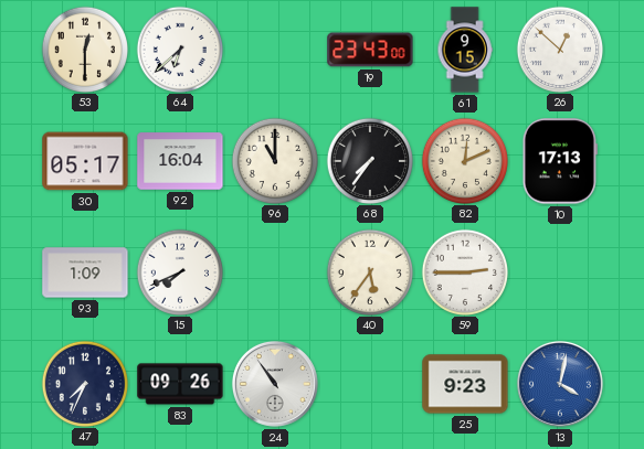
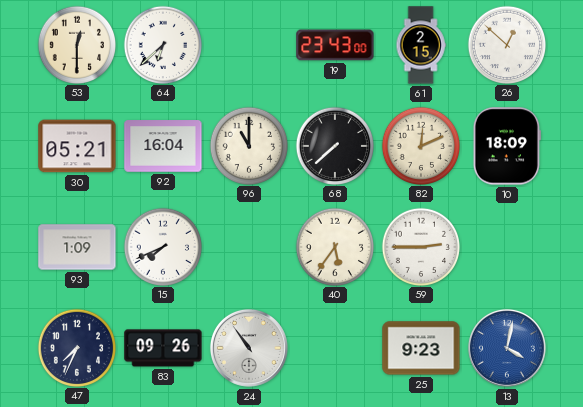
61: 9:15 -> 2:15
30: 05:17 -> 05:21
68: 7:36 -> 7:38
10: 17:13 -> 18:09
